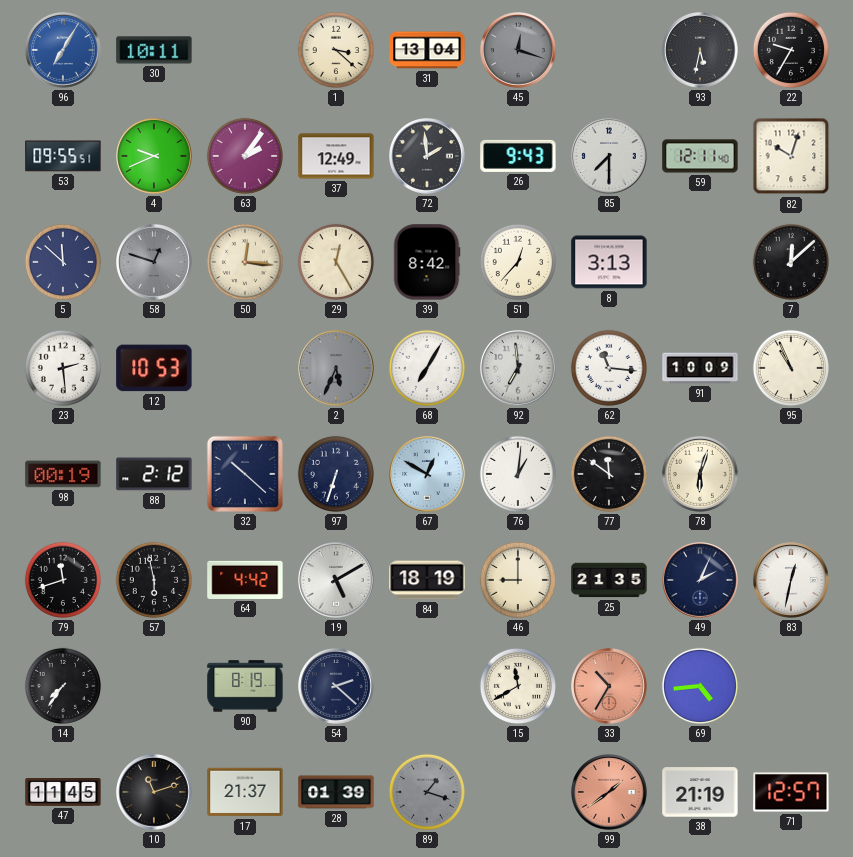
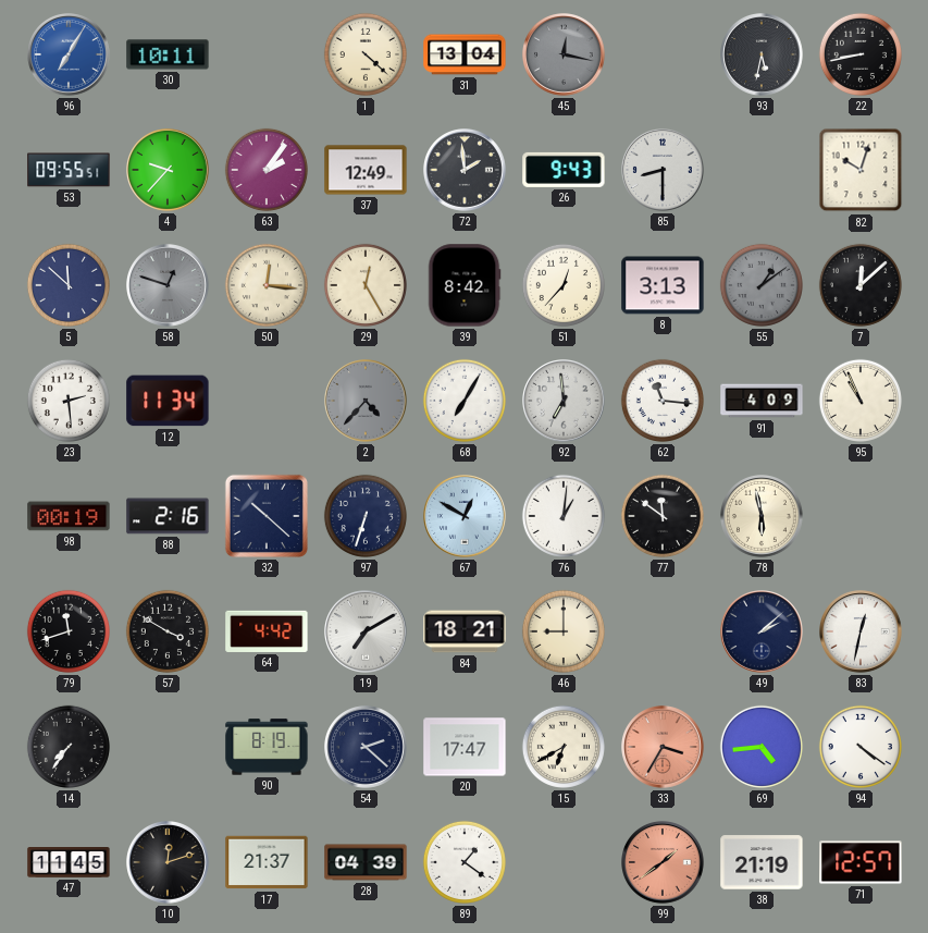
1: 3:22 -> 4:22
45: 12:18 -> 12:17
22: 9:35 -> 8:43
4: 9:41 -> 9:37
85: 7:30 -> 8:30
59: 12:11 -> none
55: none -> 1:09
12: 10:53 -> 11:34
2: 5:34 -> 4:37
91: 10:09 -> 4:09
88: 2:12 -> 2:16
78: 6:03 -> 5:58
57: 5:58 -> 3:50
19: 5:10 -> 7:10
84: 18:19 -> 18:21
25: 21:35 -> none
49: 2:04 -> 2:08
20: none -> 17:47
15: 11:40 -> 6:40
33: 10:35 -> 3:35
94: none -> 4:21
10: 11:12 -> 12:12
28: 01:39 -> 04:39
89: 1:18 -> 1:21
89 dial: grey -> white
